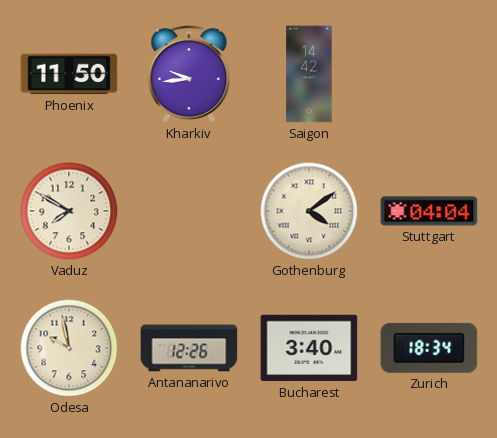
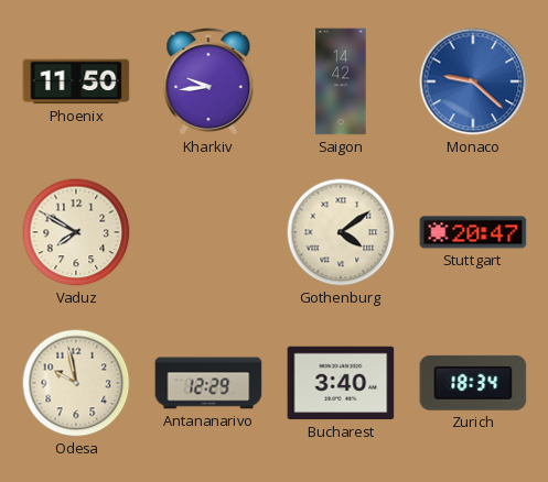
Monaco: none -> 9:22
Stuttgart: 04:04 -> 20:47
Antananarivo: 12:26 -> 12:29
